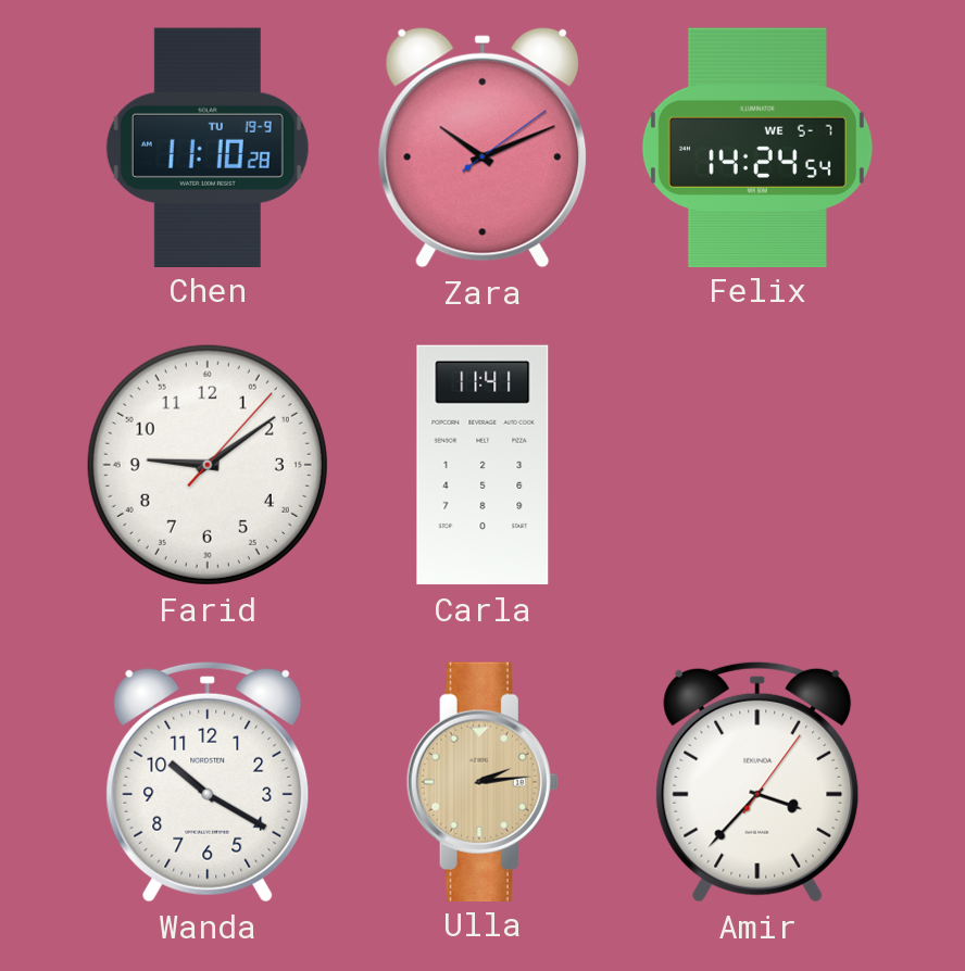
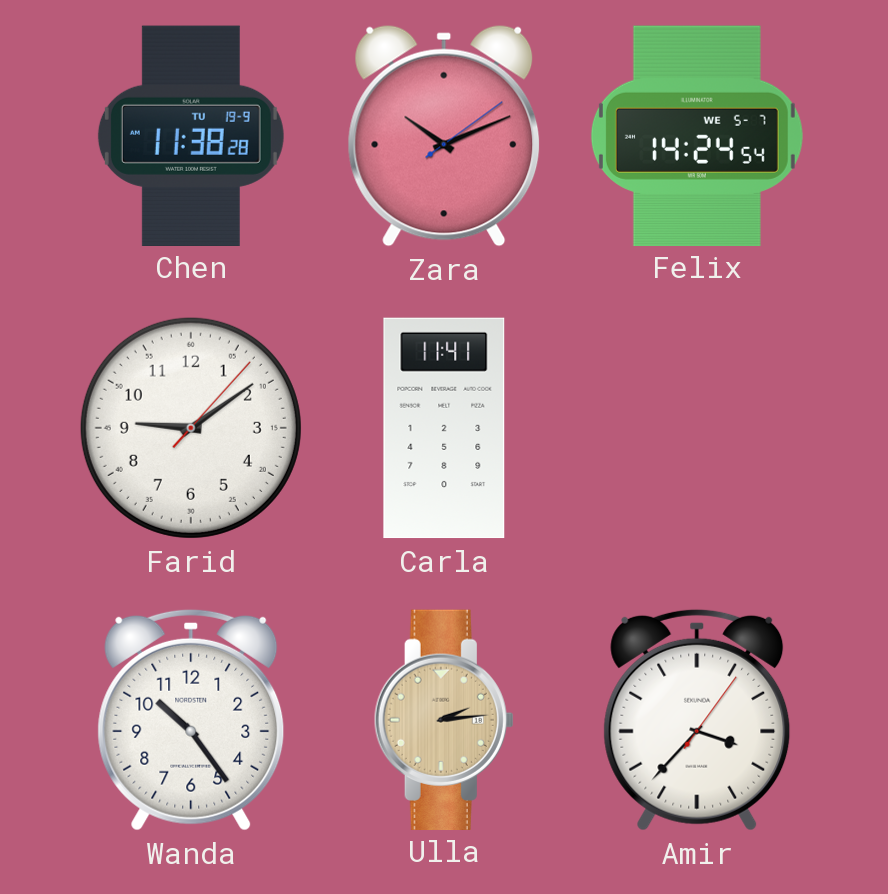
Chen: 11:10 -> 11:38
Wanda: 10:20 -> 10:24
